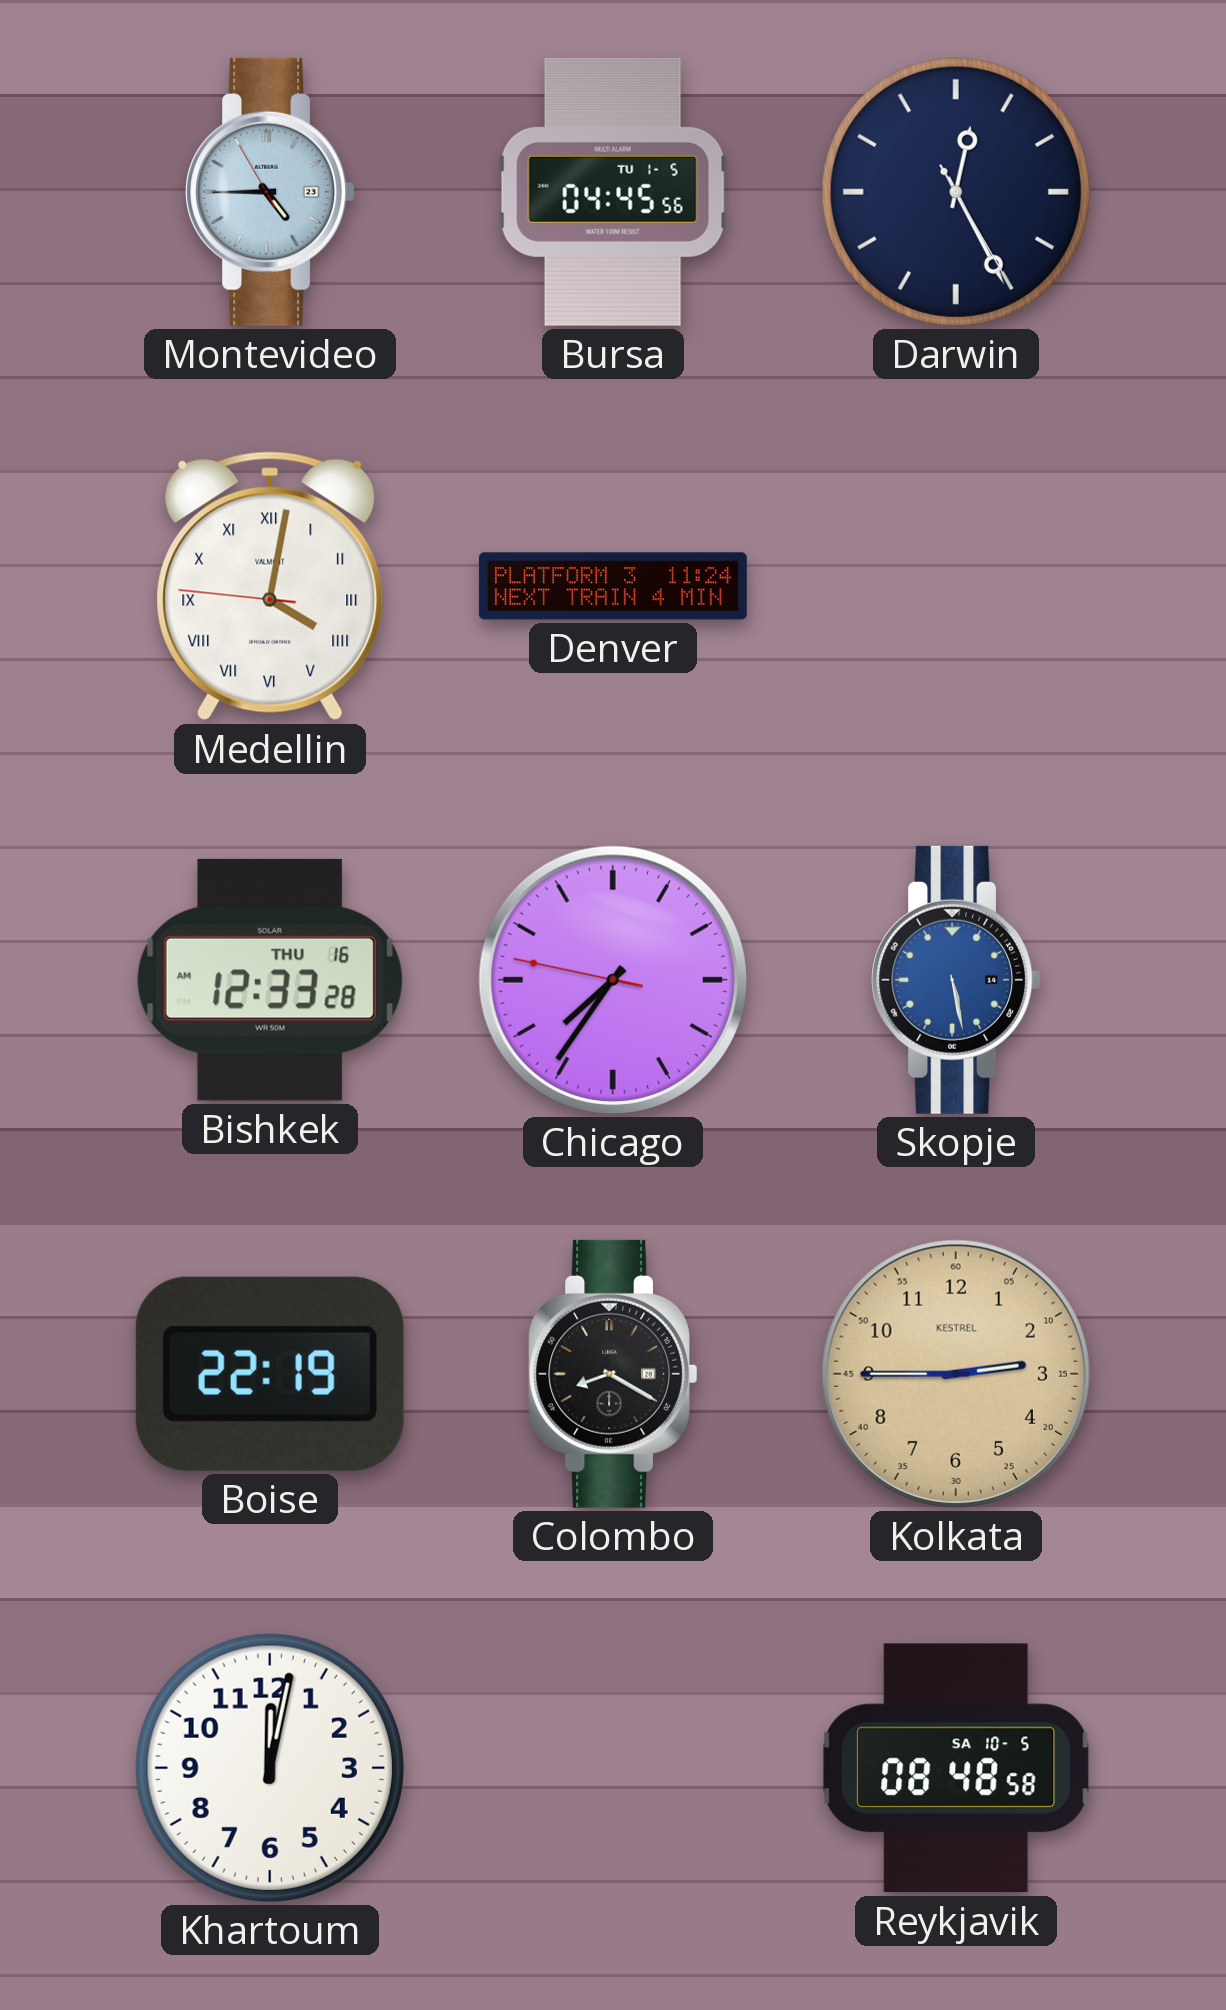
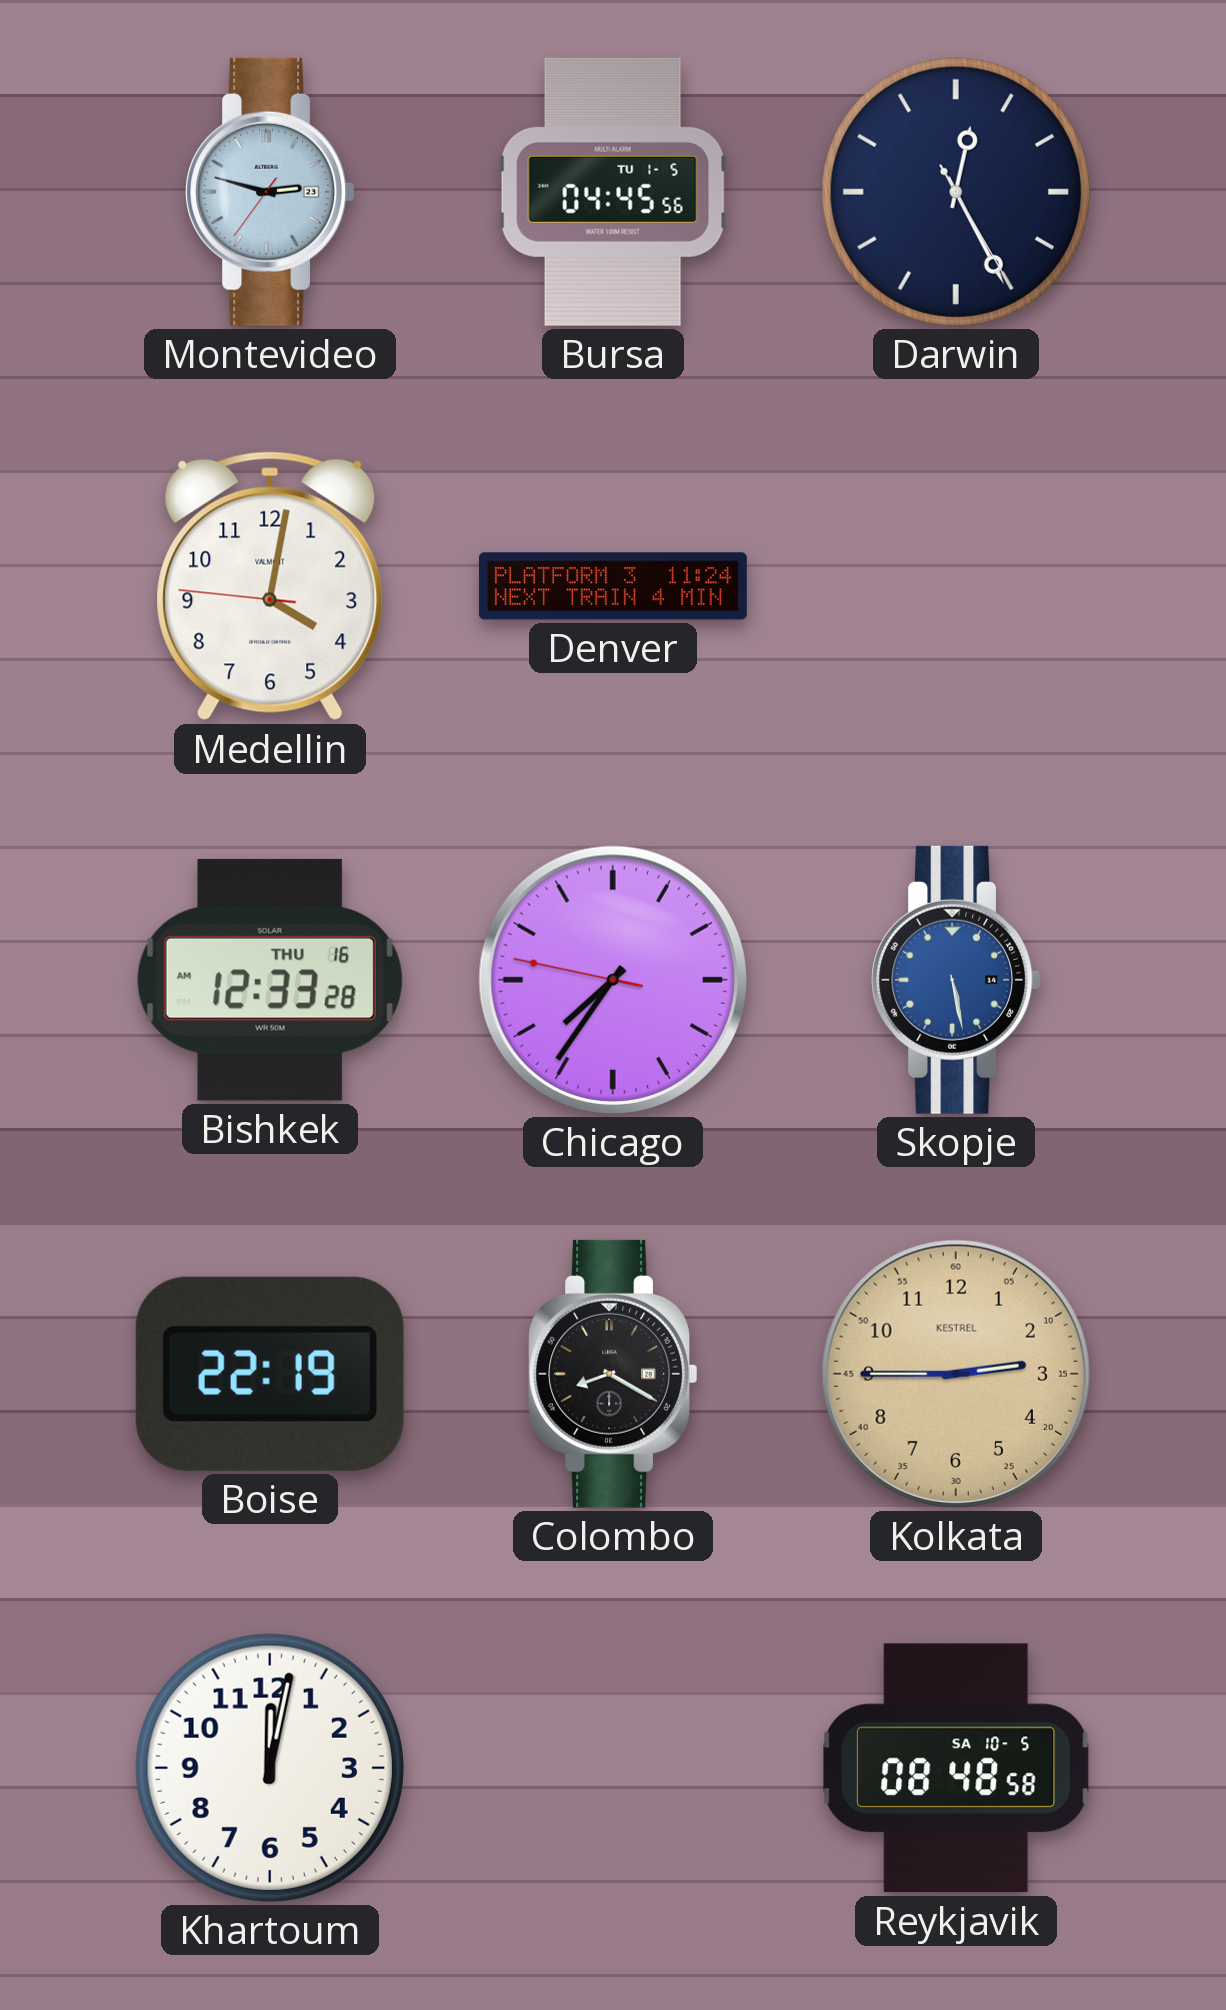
Montevideo: 4:44 -> 2:47
Medellin numerals: Roman -> Arabic
